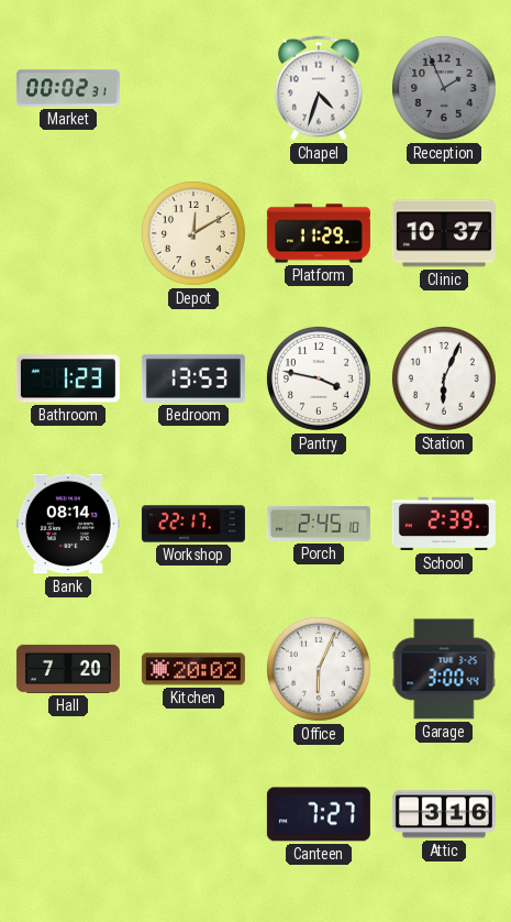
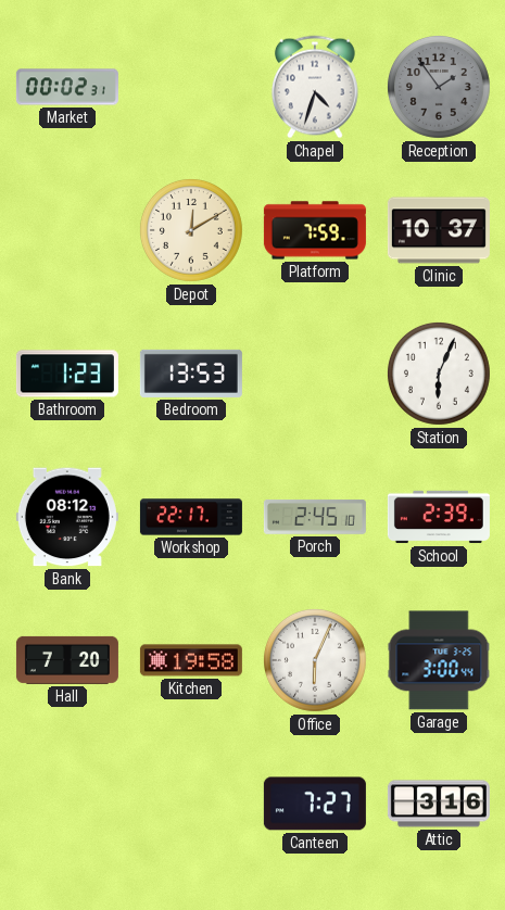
Reception: 1:56 -> 1:54
Platform: 11:29 -> 7:59
Pantry: 3:47 -> none
Bank: 08:14 -> 08:12
Kitchen: 20:02 -> 19:58
